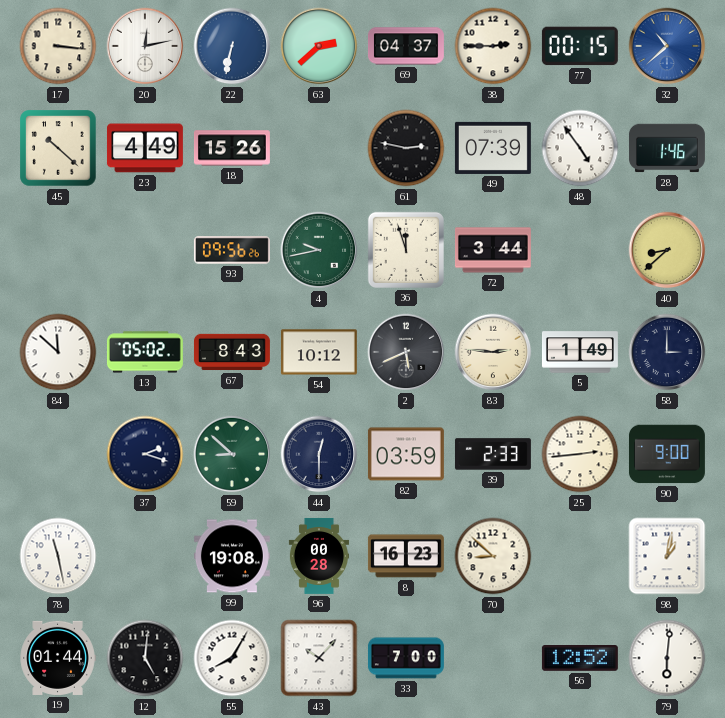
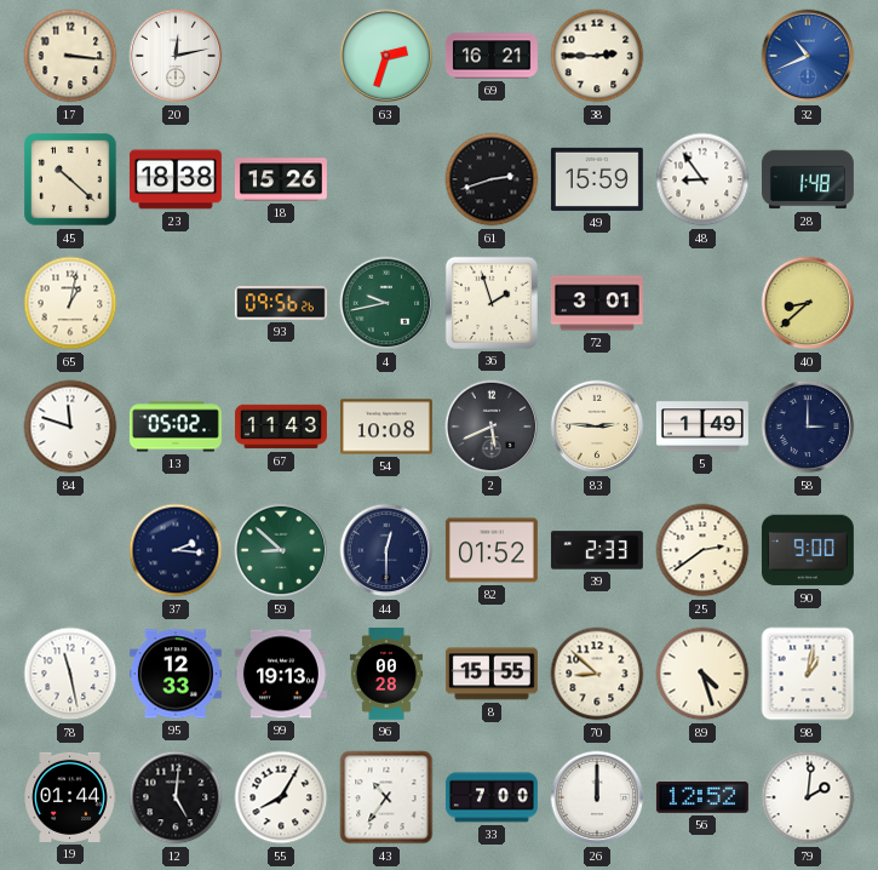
22: 6:32 -> none
63: 2:38 -> 2:33
69: 04:37 -> 16:21
77: 00:15 -> none
32: 10:38 -> 10:41
23: 4:49 -> 18:38
61: 2:47 -> 2:42
49: 07:39 -> 15:59
48: 4:54 -> 8:54
28: 1:46 -> 1:48
65: none -> 1:02
36: 11:57 -> 1:57
72: 3:44 -> 3:01
84: 11:52 -> 11:48
67: 8:43 -> 11:43
54: 10:12 -> 10:08
37: 2:18 -> 2:16
82: 03:59 -> 01:52
25: 2:44 -> 2:39
95: none -> 12:33
99: 19:08 -> 19:13
8: 16:23 -> 15:55
89: none -> 4:27
43: 10:07 -> 10:36
26: none -> 12:00
79: 6:01 -> 2:01
